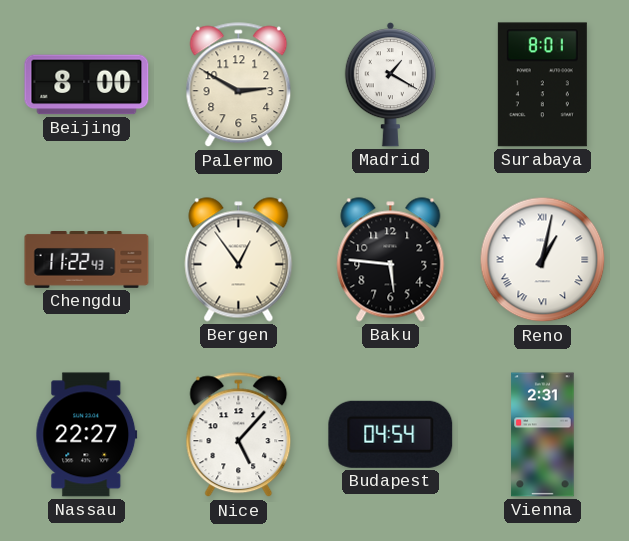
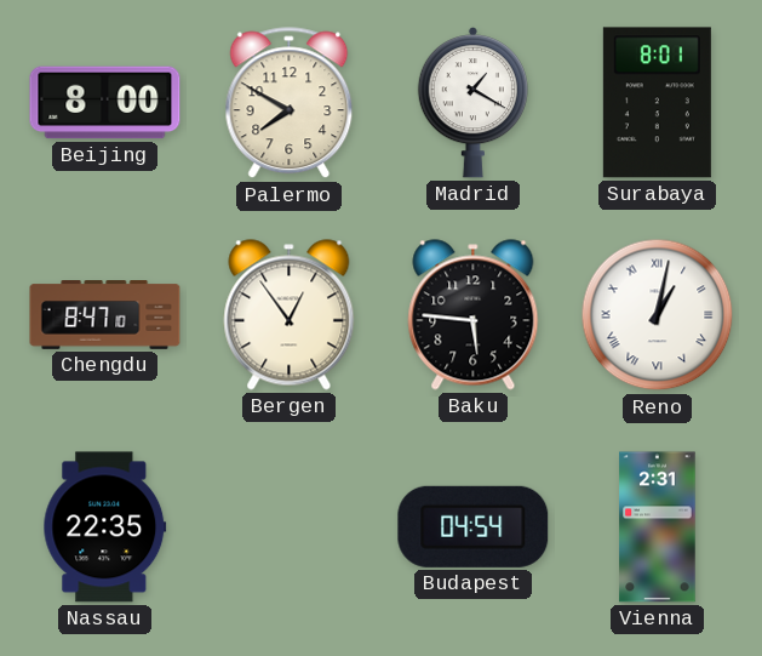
Palermo: 2:50 -> 7:50
Chengdu: 11:22 -> 8:47
Nassau: 22:27 -> 22:35
Nice: 5:07 -> none
